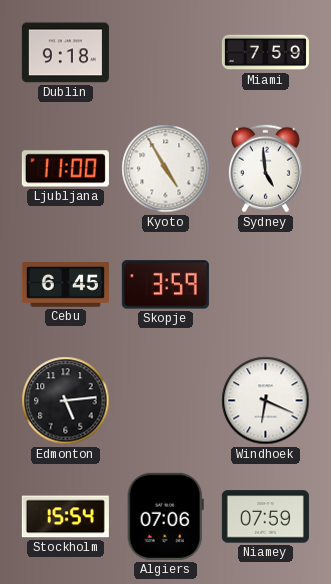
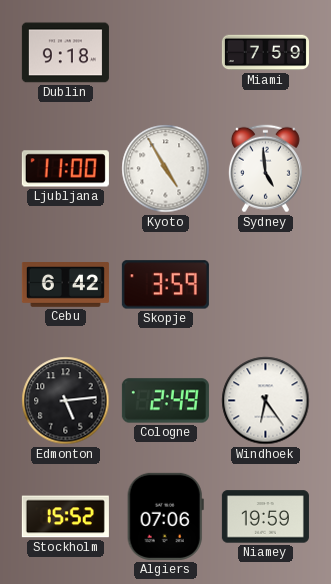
Cebu: 6:45 -> 6:42
Cologne: none -> 2:49
Windhoek: 6:19 -> 6:24
Stockholm: 15:54 -> 15:52
Niamey: 07:59 -> 19:59
